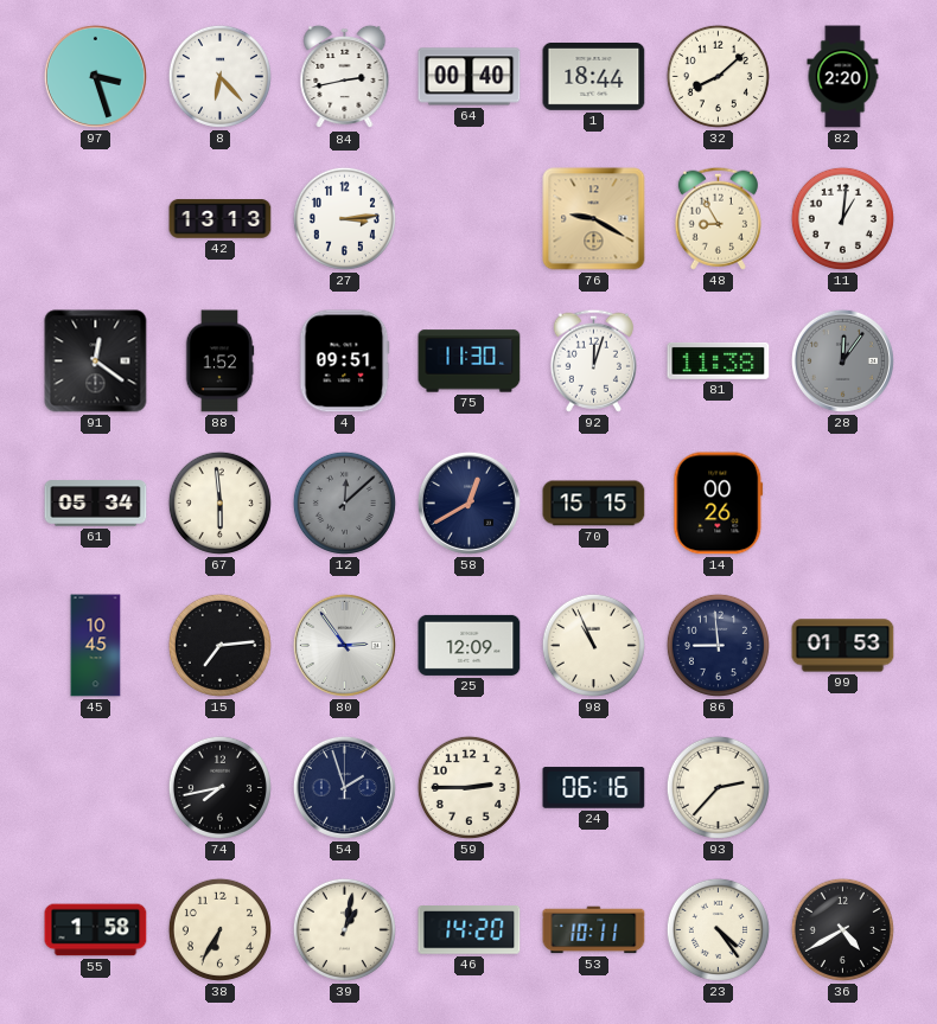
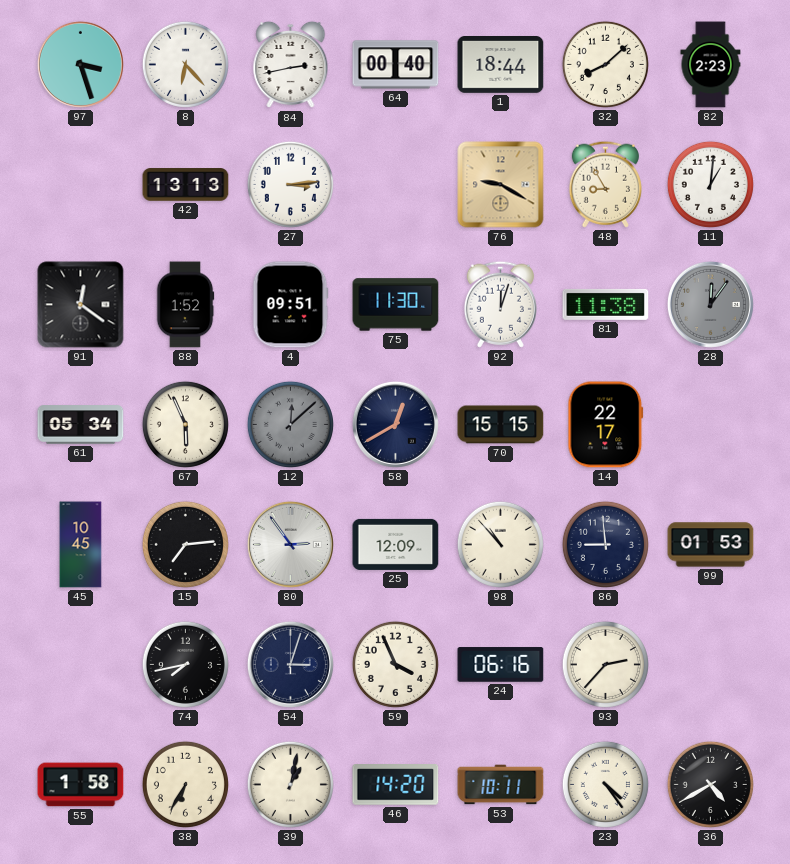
82: 2:20 -> 2:23
67: 5:59 -> 5:56
14: 00:26 -> 22:17
98: 10:56 -> 10:53
54: 1:57 -> 3:03
59: 2:45 -> 3:56
